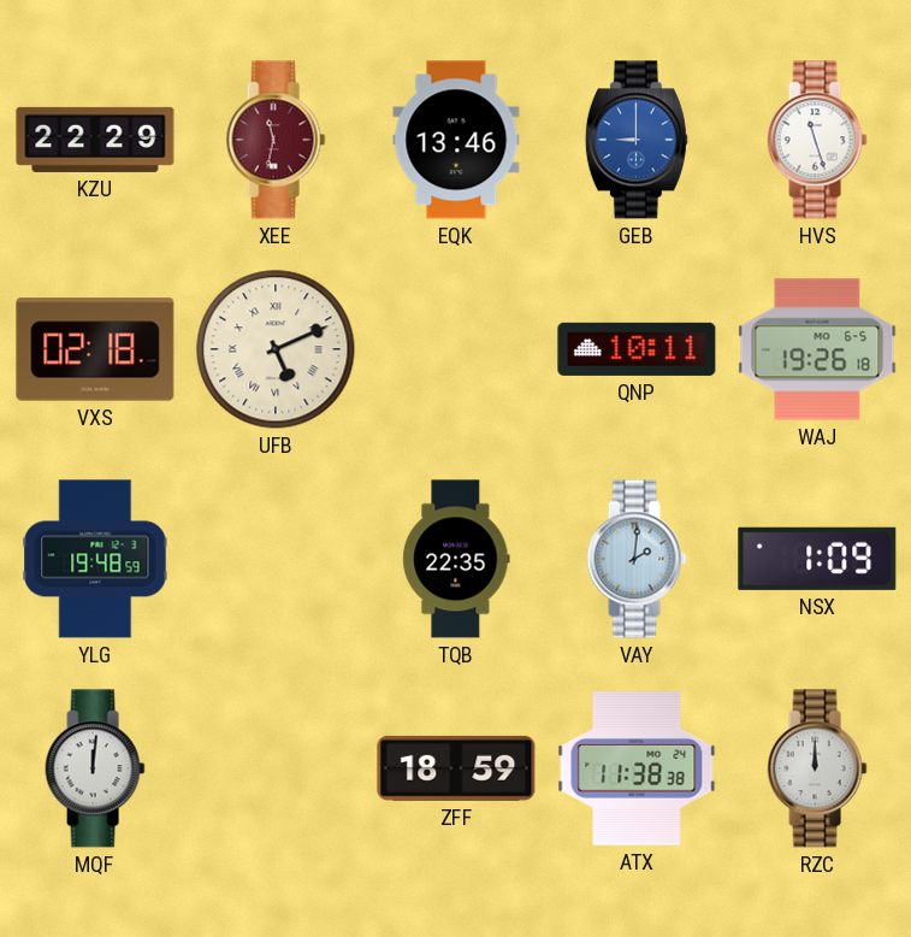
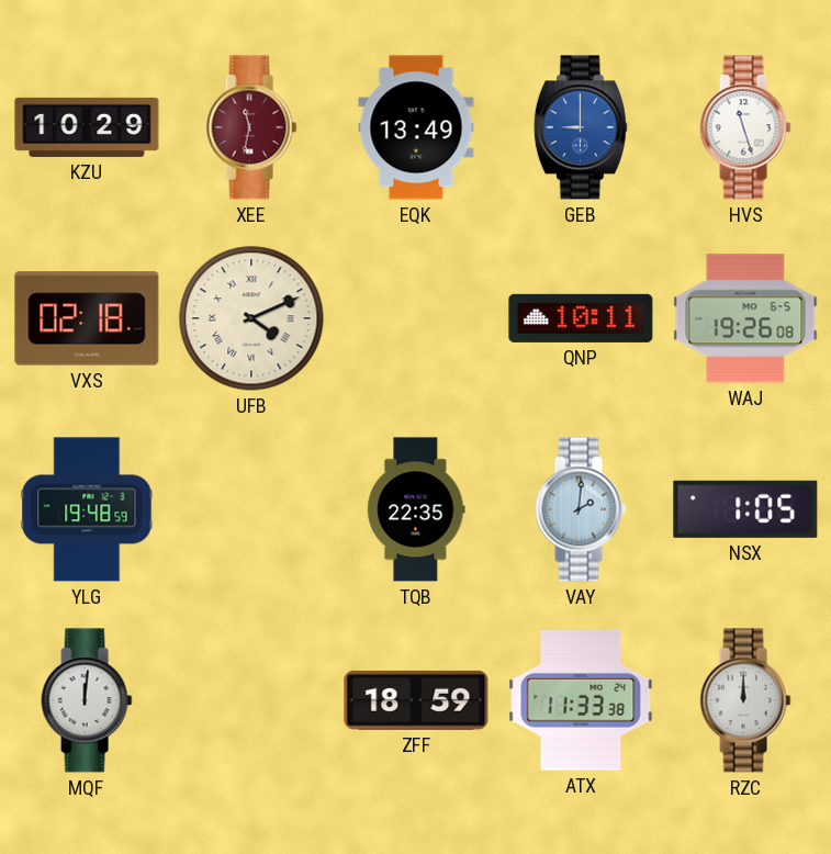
KZU: 22:29 -> 10:29
EQK: 13:46 -> 13:49
UFB: 5:11 -> 4:11
WAJ: 19:26:18 -> 19:26:08
NSX: 1:09 -> 1:05
ATX: 11:38 -> 11:33
